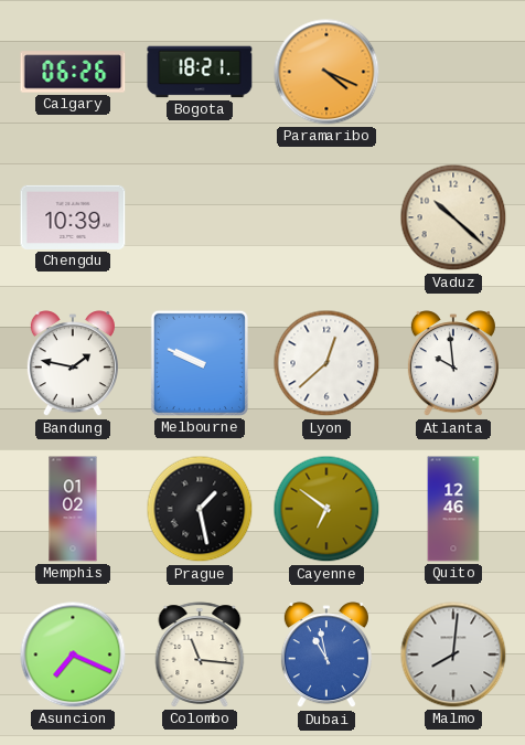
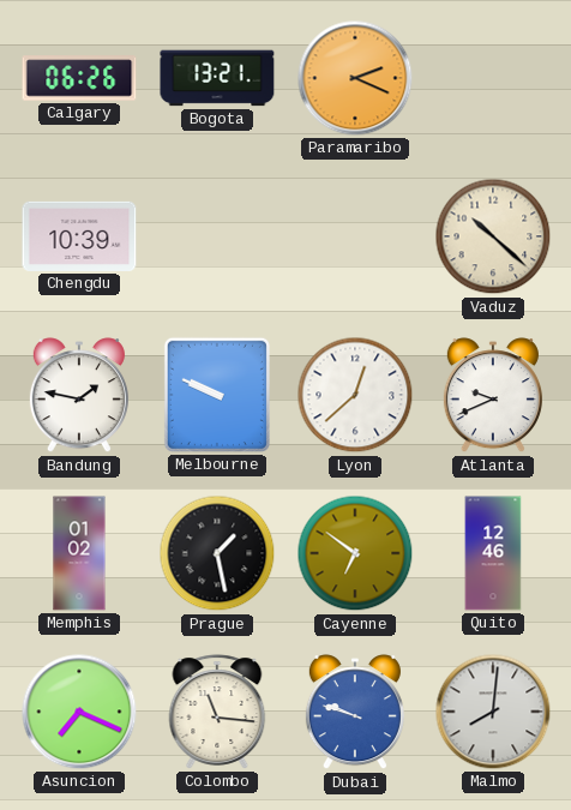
Bogota: 18:21 -> 13:21
Paramaribo: 4:19 -> 2:19
Atlanta: 9:59 -> 9:41
Dubai: 10:58 -> 9:48
